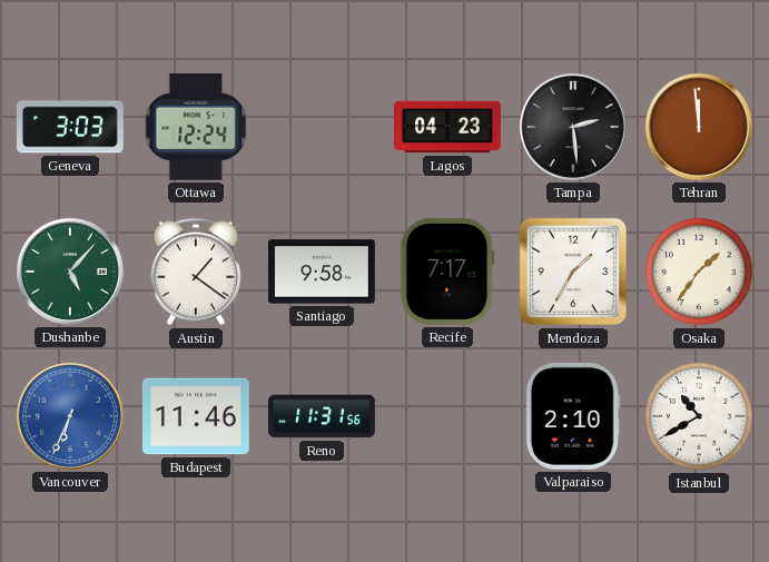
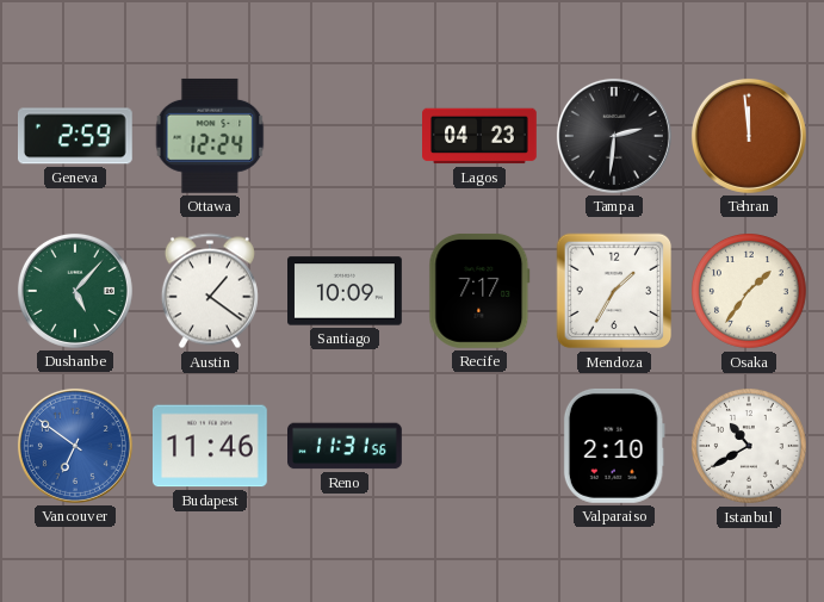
Geneva: 3:03 -> 2:59
Tampa: 2:29 -> 2:31
Santiago: 9:58 -> 10:09
Vancouver: 6:34 -> 6:51
